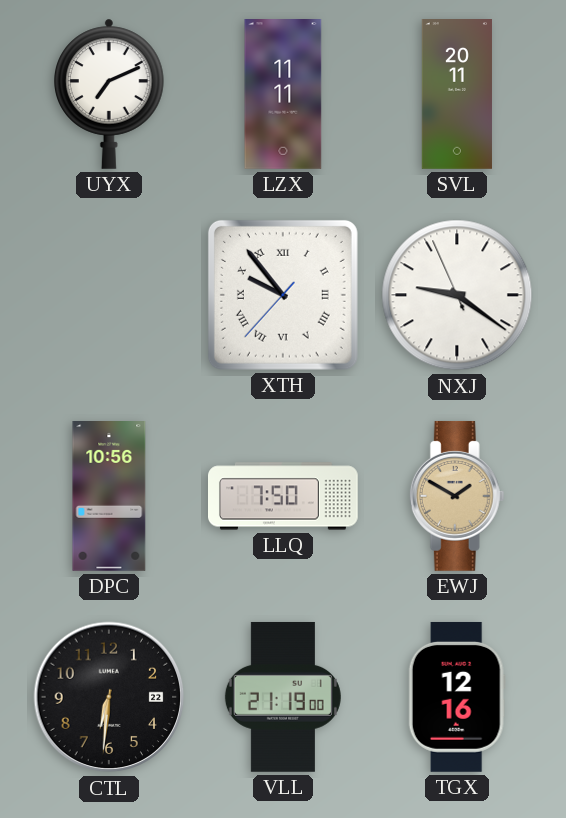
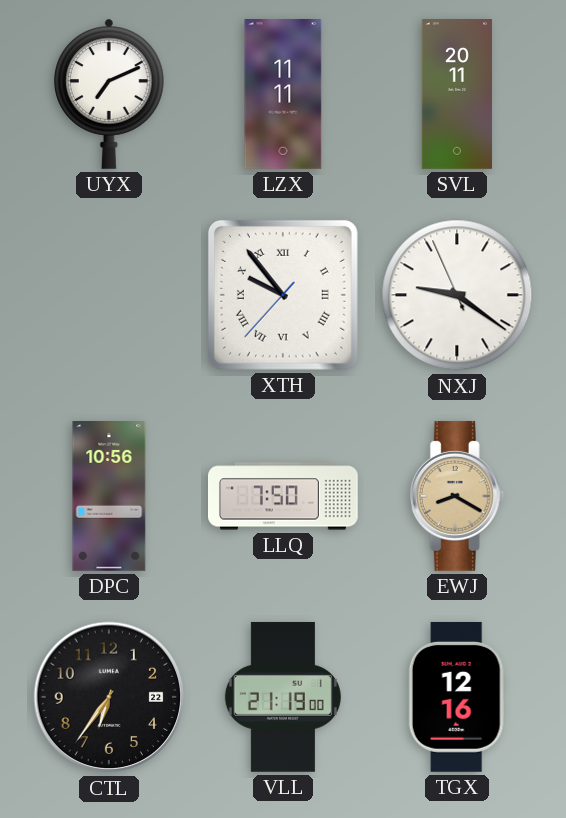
EWJ: 1:50 -> 8:20
CTL: 6:31 -> 6:36
